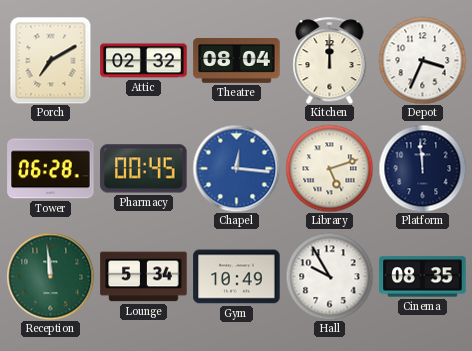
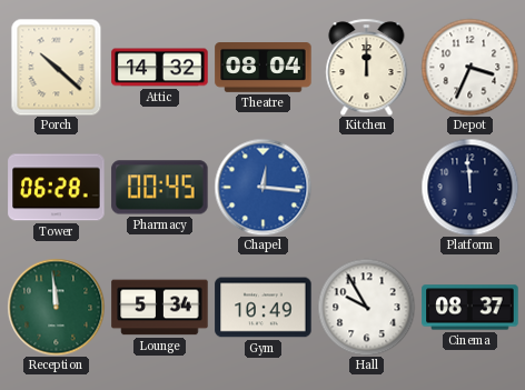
Porch: 7:10 -> 10:22
Attic: 02:32 -> 14:32
Library: 5:12 -> none
Cinema: 08:35 -> 08:37
